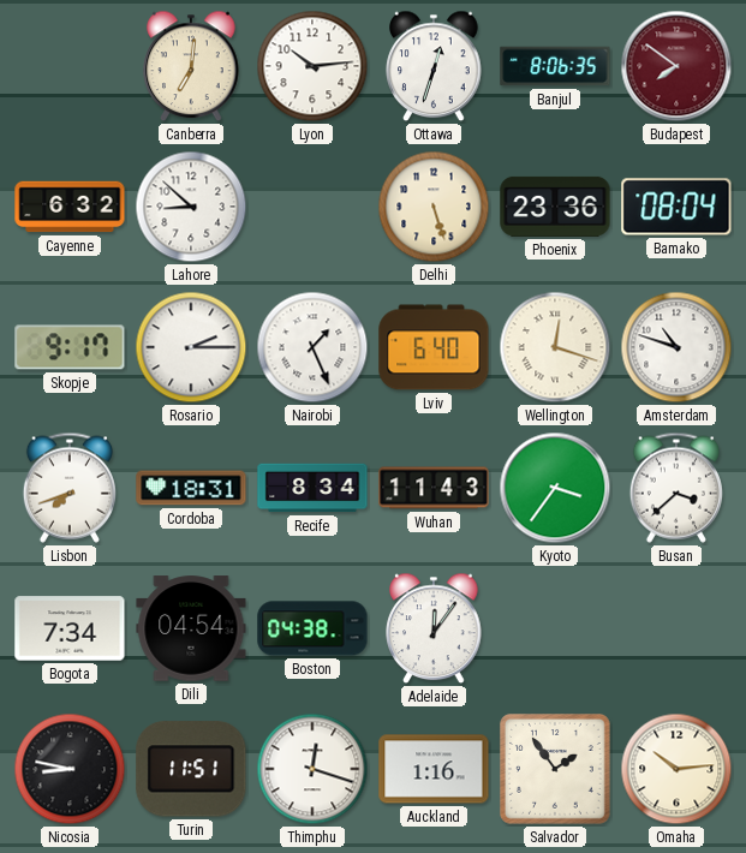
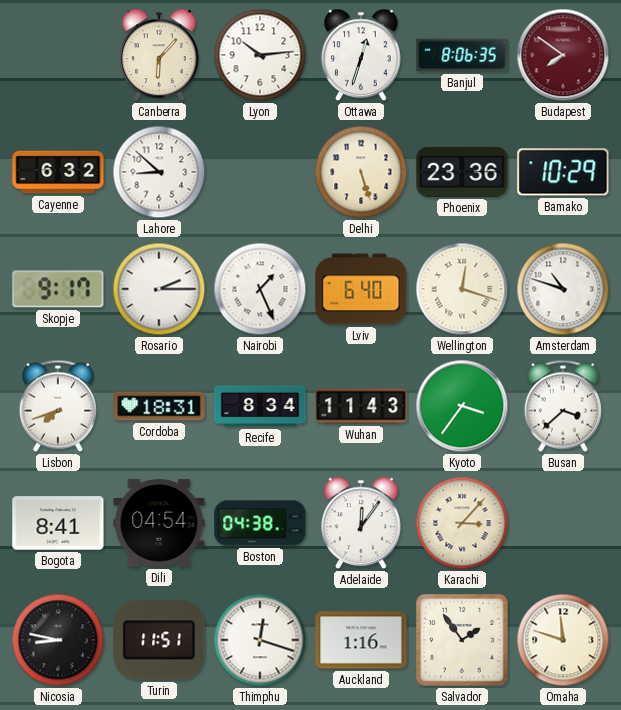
Canberra: 7:01 -> 6:07
Bamako: 08:04 -> 10:29
Bogota: 7:34 -> 8:41
Karachi: none -> 3:07
Omaha: 10:14 -> 11:48
